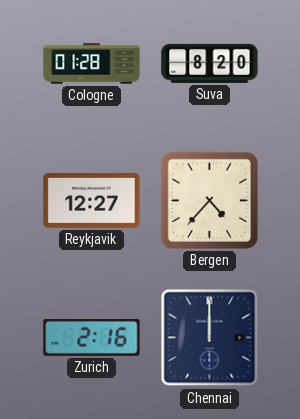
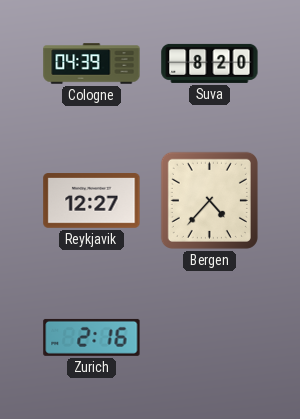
Cologne: 01:28 -> 04:39
Chennai: 12:00 -> none
